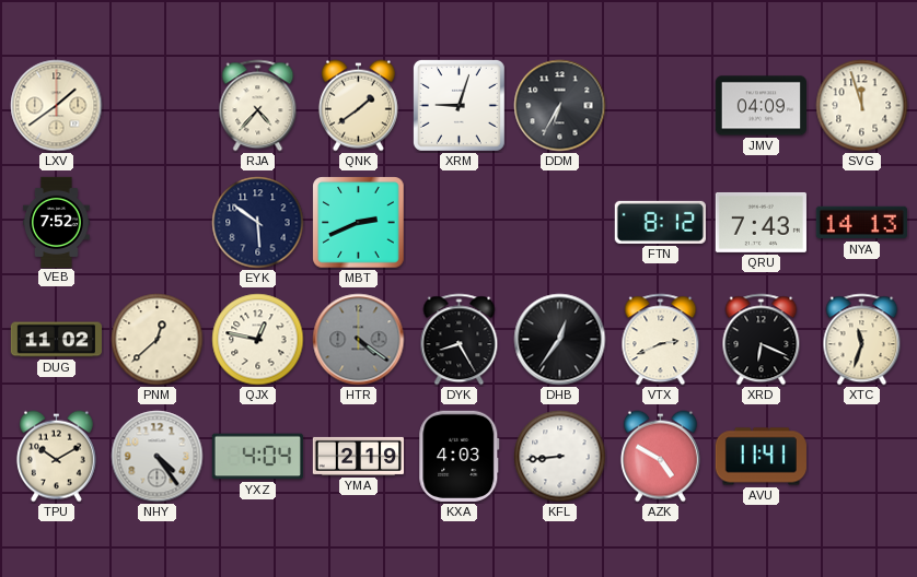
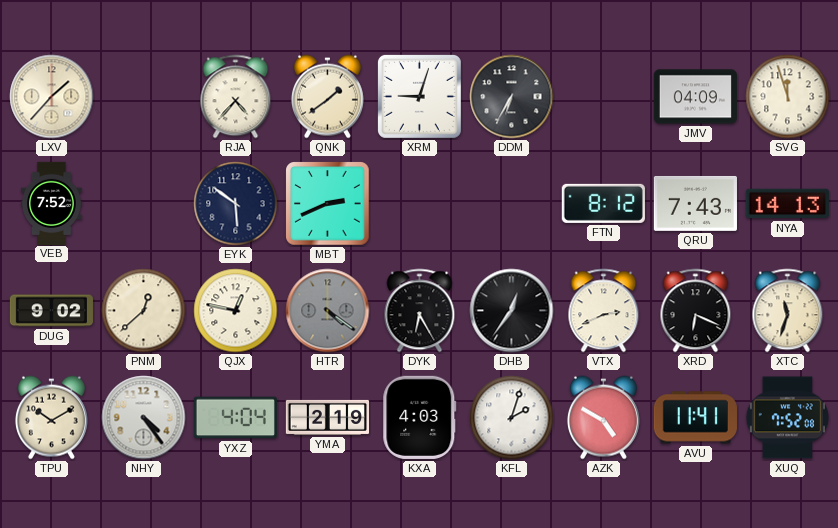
LXV: 1:39 -> 1:37
DUG: 11:02 -> 9:02
DYK: 8:25 -> 6:25
KFL: 8:44 -> 2:03
XUQ: none -> 7:52
